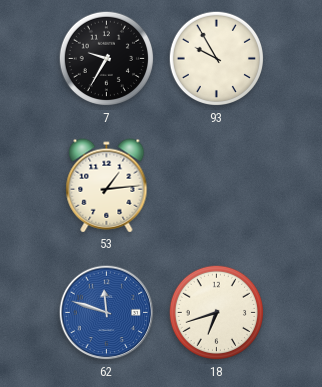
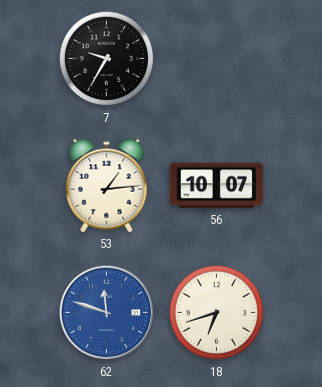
93: 9:55 -> none
56: none -> 10:07
